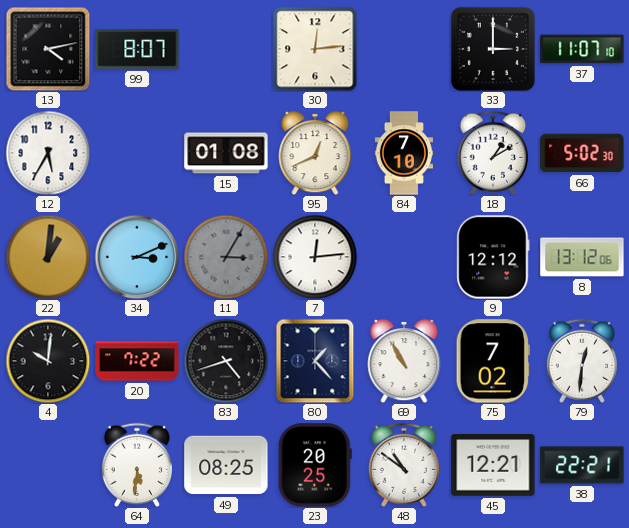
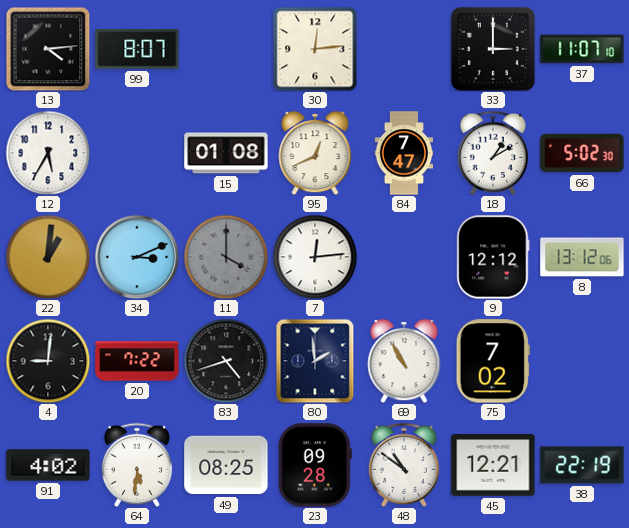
13: 4:13 -> 4:14
84: 7:10 -> 7:47
11: 3:05 -> 4:00
4: 10:01 -> 9:01
80: 1:23 -> 1:59
79: 12:31 -> none
91: none -> 4:02
23: 20:25 -> 09:28
38: 22:21 -> 22:19
